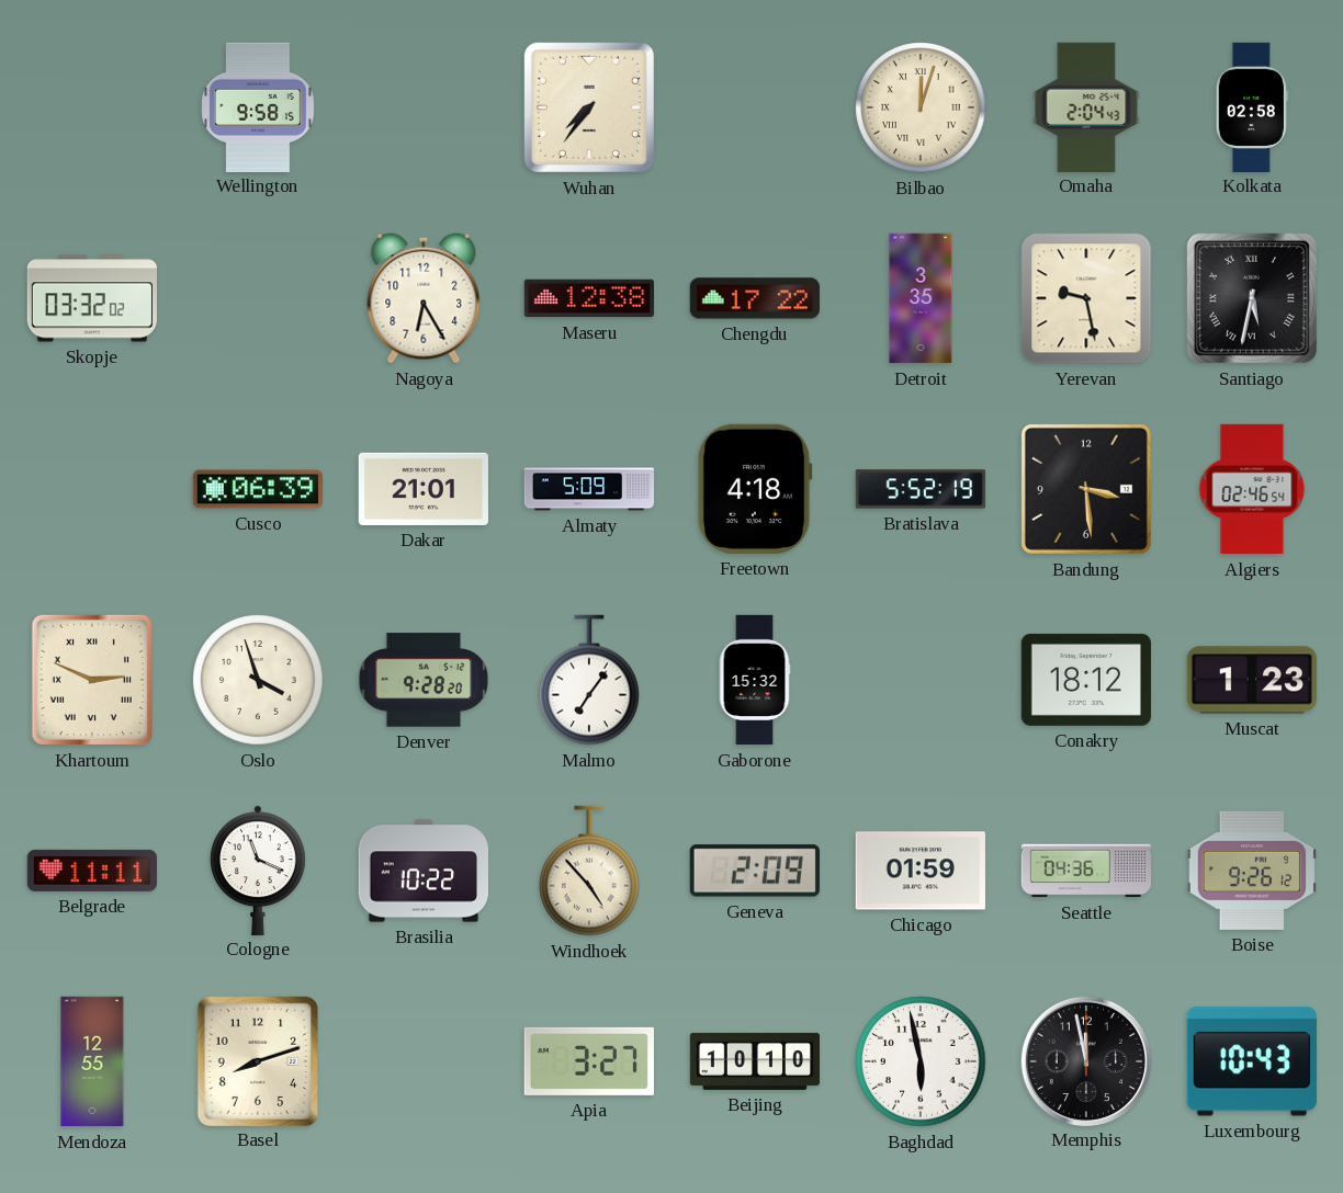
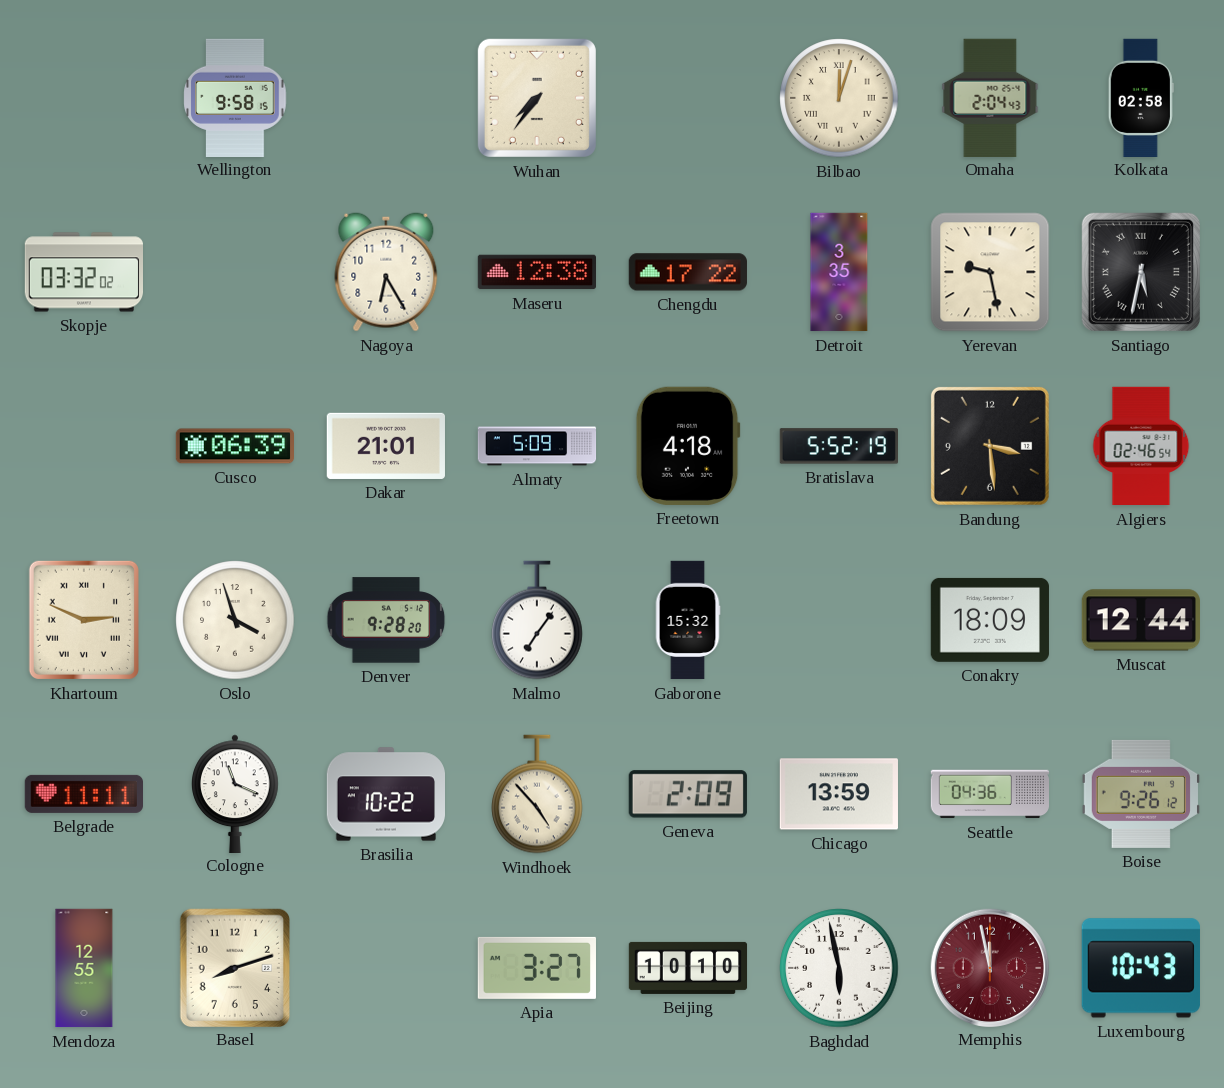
Conakry: 18:12 -> 18:09
Muscat: 1:23 -> 12:44
Chicago: 01:59 -> 13:59
Memphis dial: black -> burgundy
